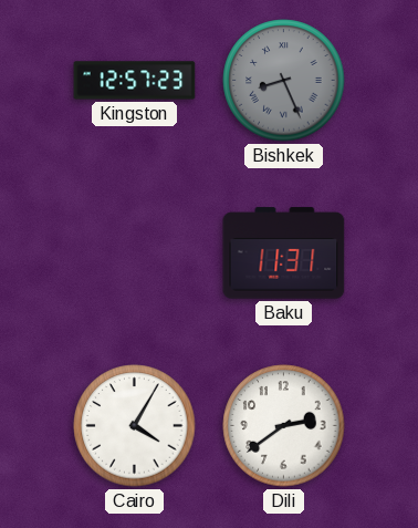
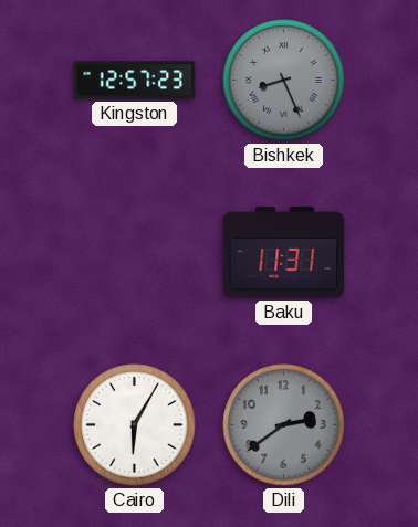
Cairo: 4:05 -> 6:05
Dili dial: white -> grey
